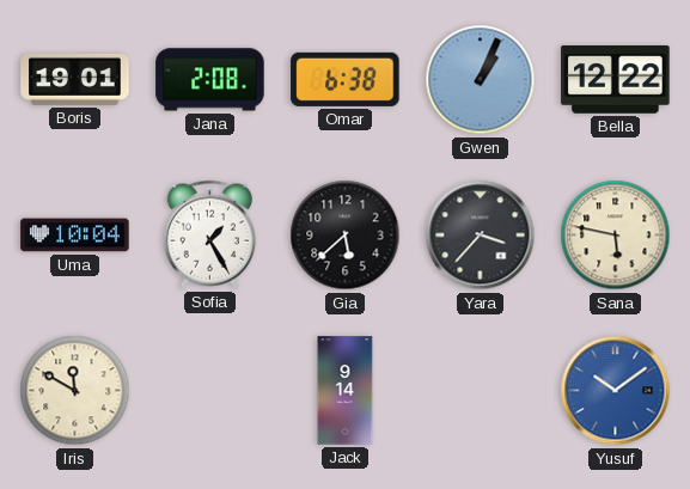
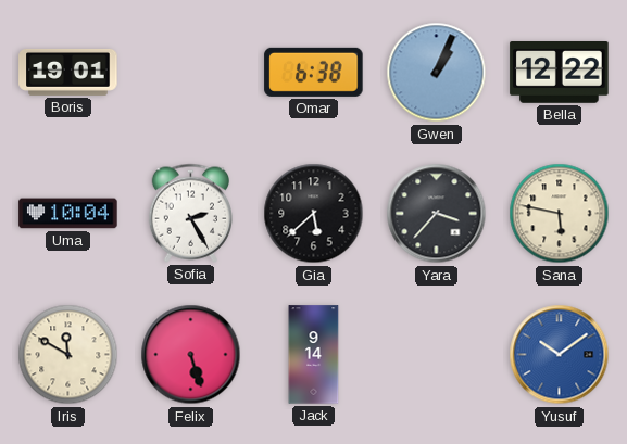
Jana: 2:08 -> none
Sofia: 1:25 -> 2:25
Felix: none -> 5:27
